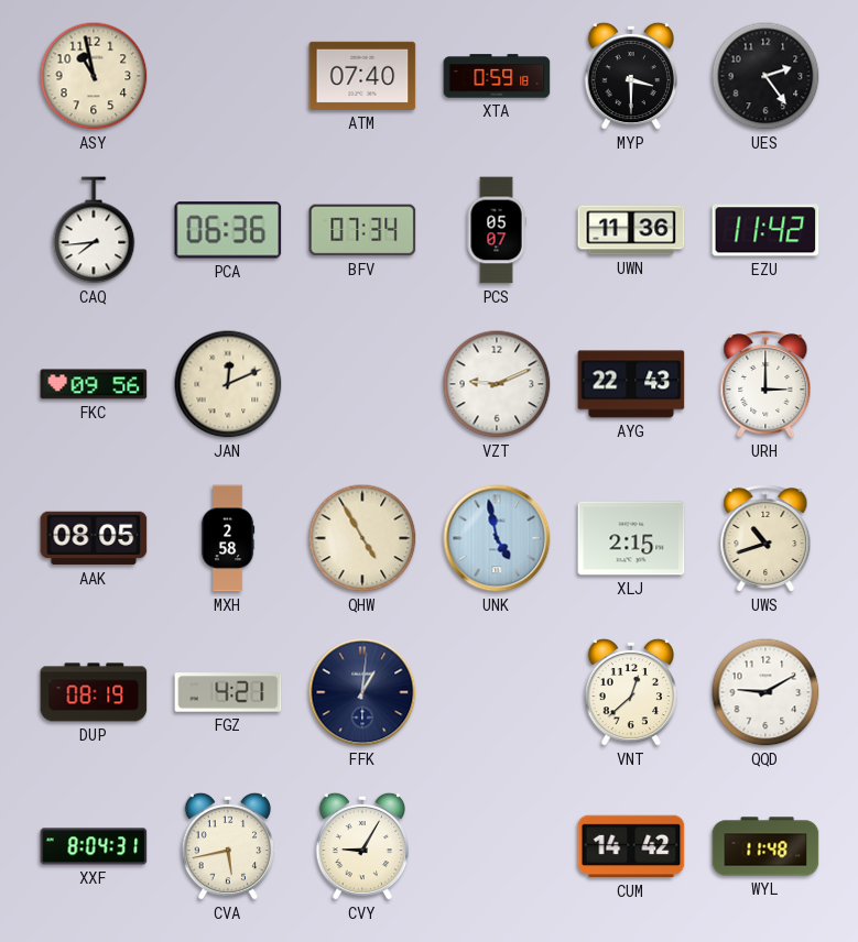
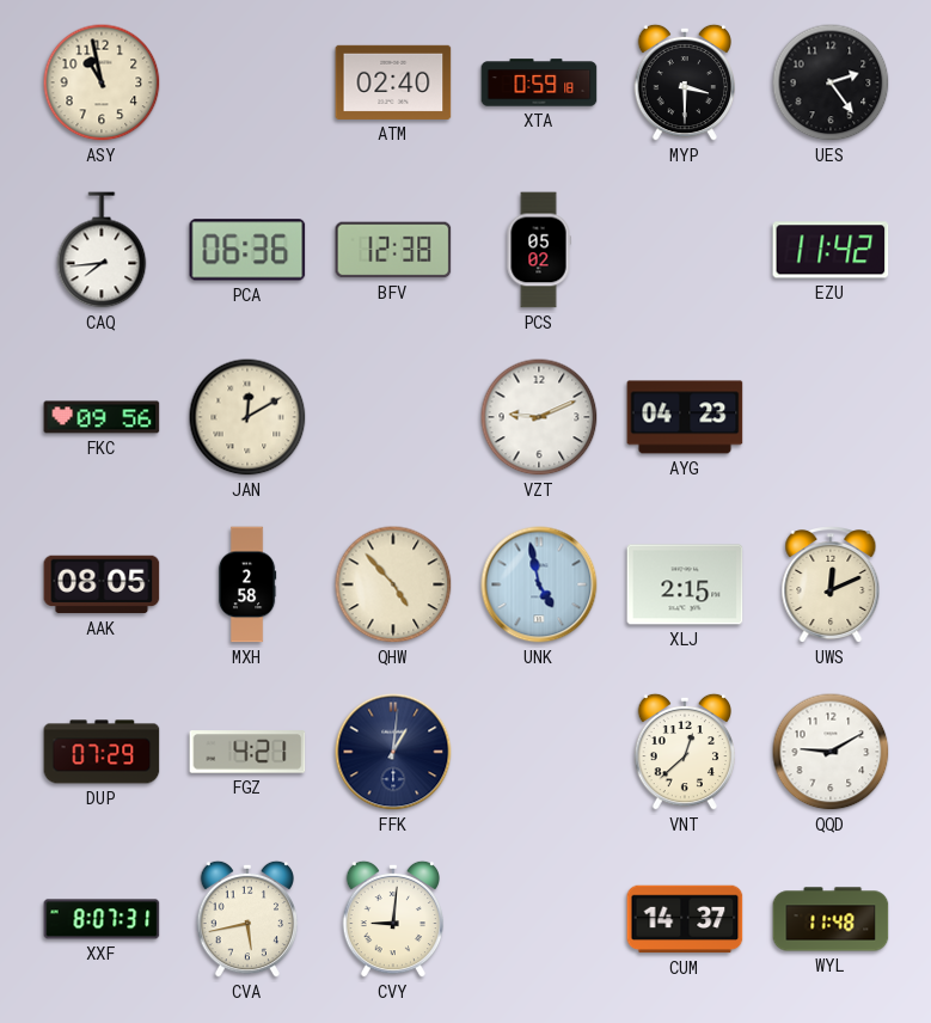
ATM: 07:40 -> 02:40
BFV: 07:34 -> 12:38
PCS: 05:07 -> 05:02
UWN: 11:36 -> none
JAN: 12:11 -> 12:10
AYG: 22:43 -> 04:23
URH: 3:00 -> none
QHW: 4:55 -> 4:53
UWS: 10:42 -> 12:11
DUP: 08:19 -> 07:29
XXF: 8:04 -> 8:07
CVY: 9:05 -> 9:01
CUM: 14:42 -> 14:37
